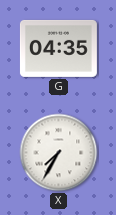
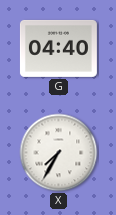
G: 04:35 -> 04:40
